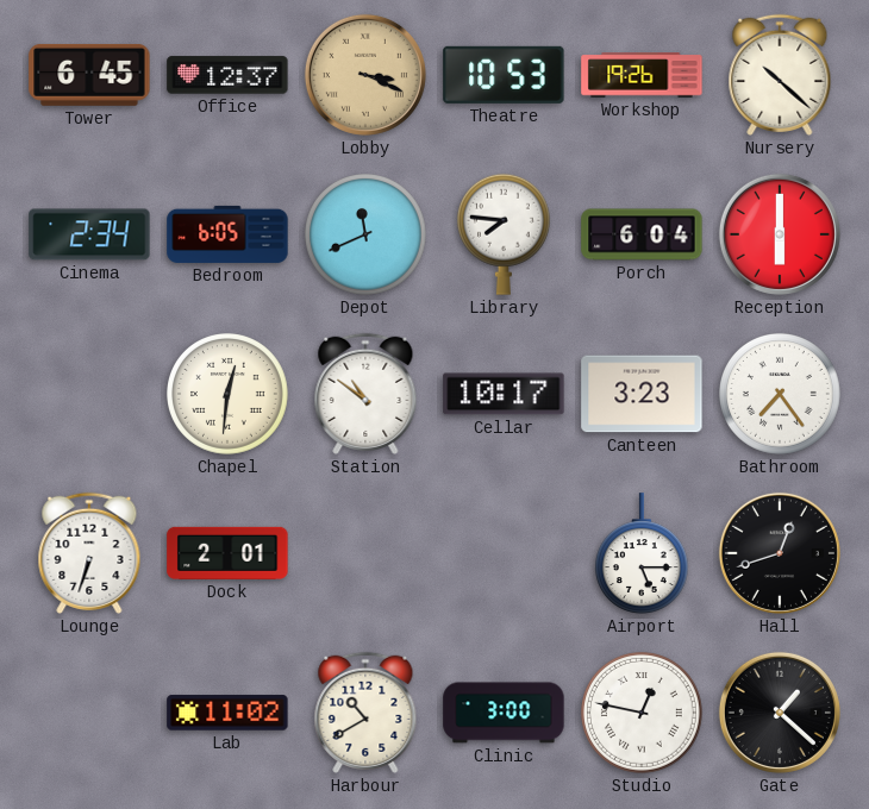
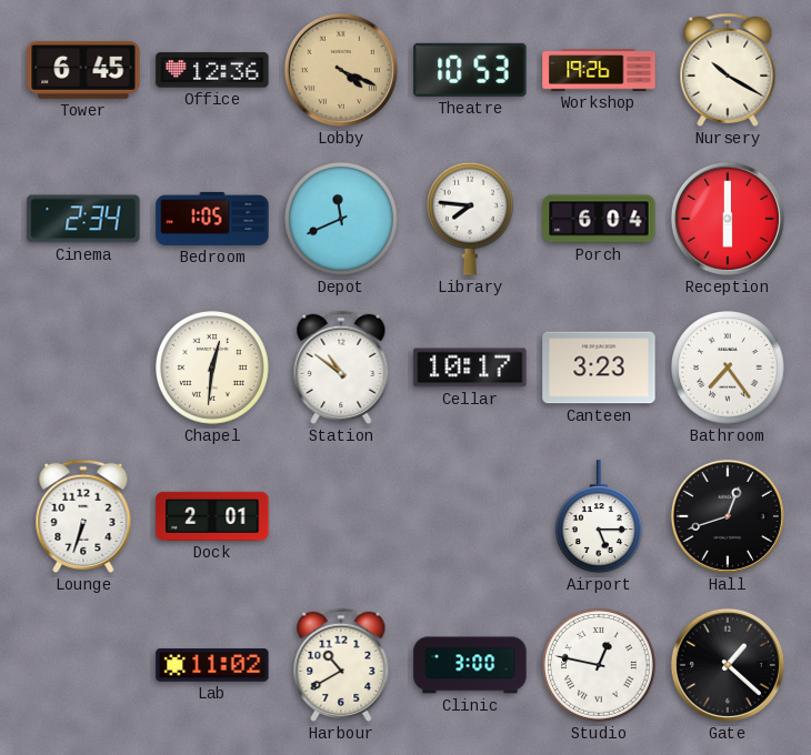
Office: 12:37 -> 12:36
Lobby: 3:19 -> 4:19
Nursery: 10:22 -> 10:20
Bedroom: 6:05 -> 1:05
